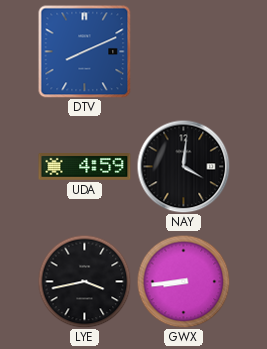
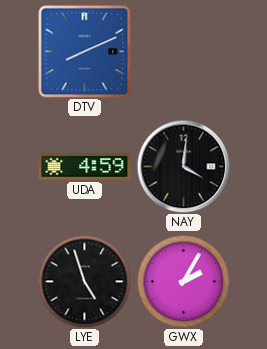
LYE: 3:43 -> 4:57
GWX: 8:44 -> 2:05
